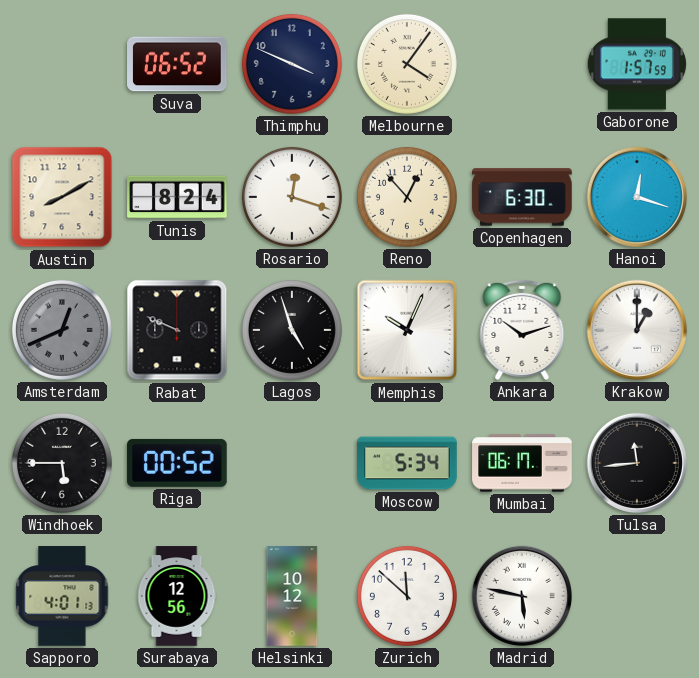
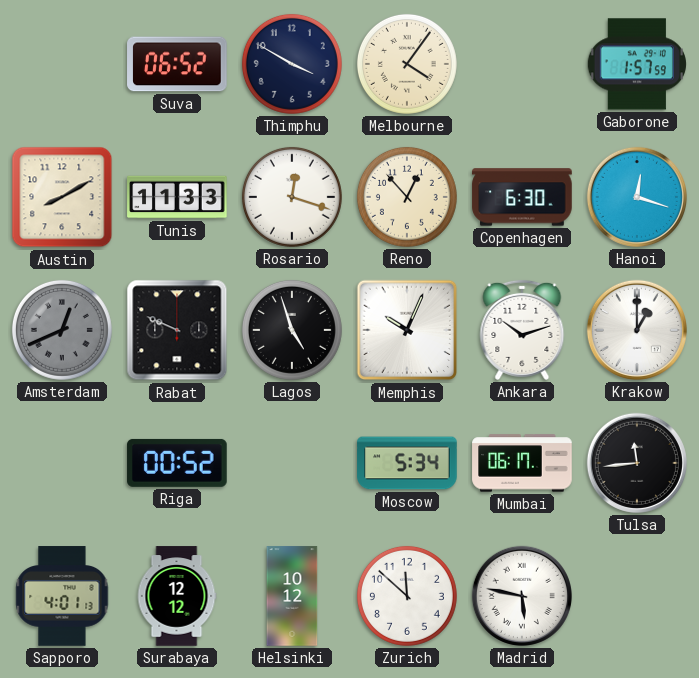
Thimphu: 3:49 -> 3:50
Tunis: 8:24 -> 11:33
Windhoek: 5:45 -> none
Surabaya: 12:56 -> 12:12
